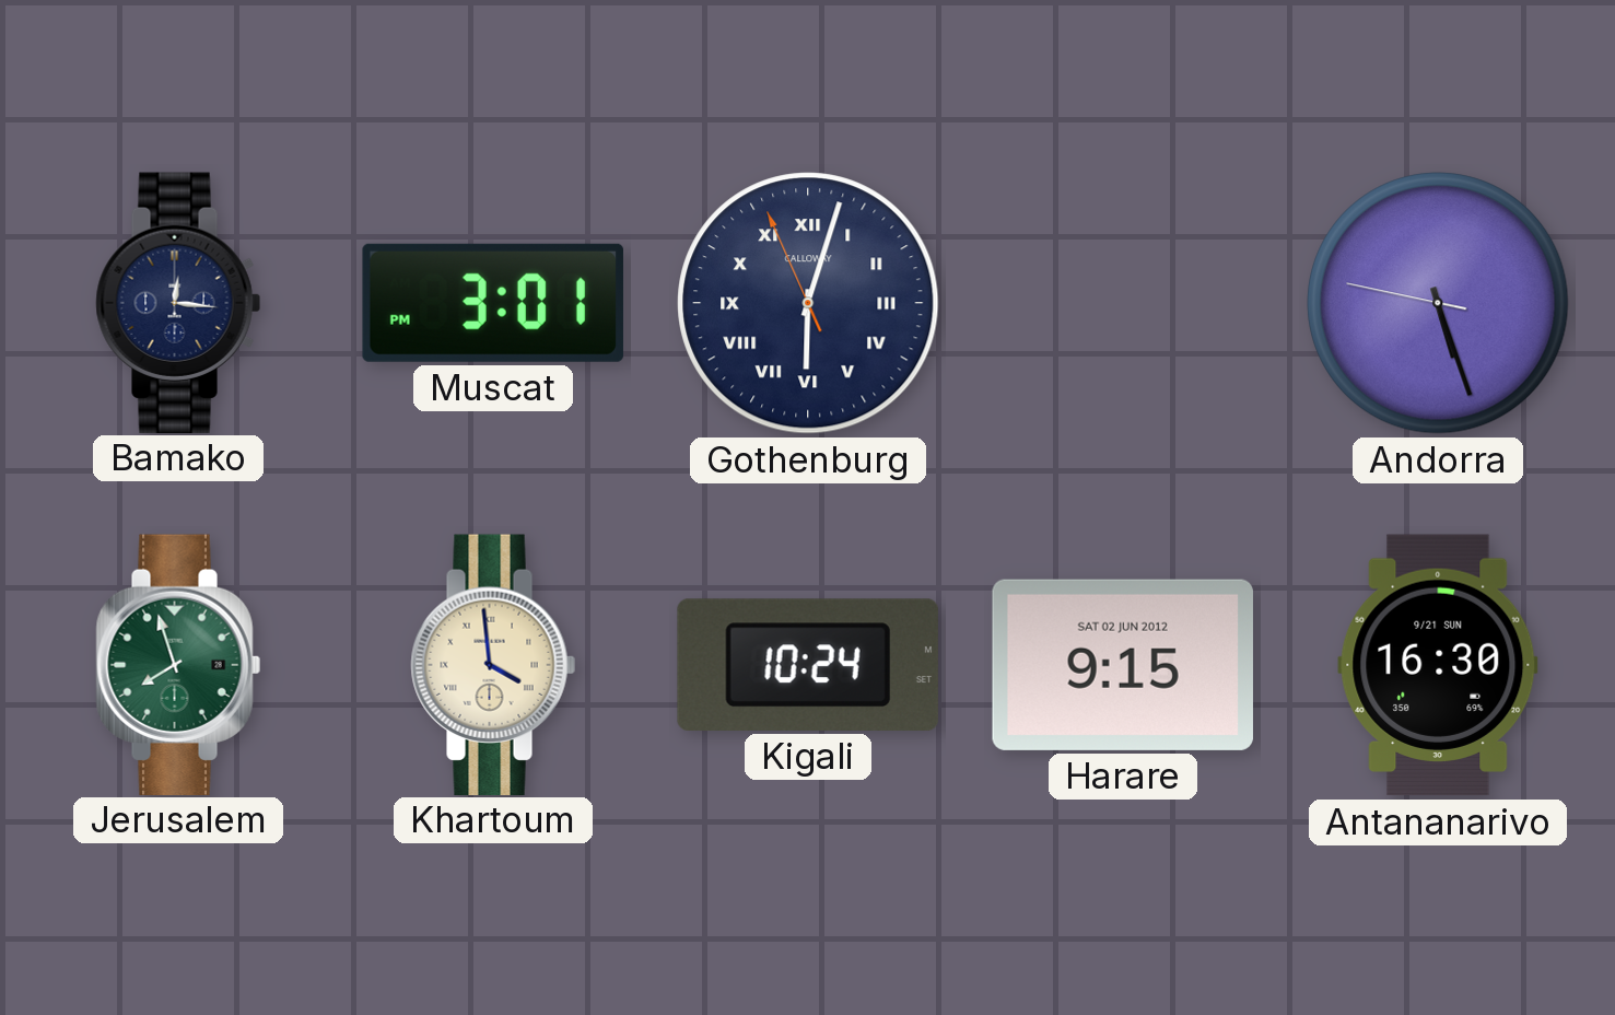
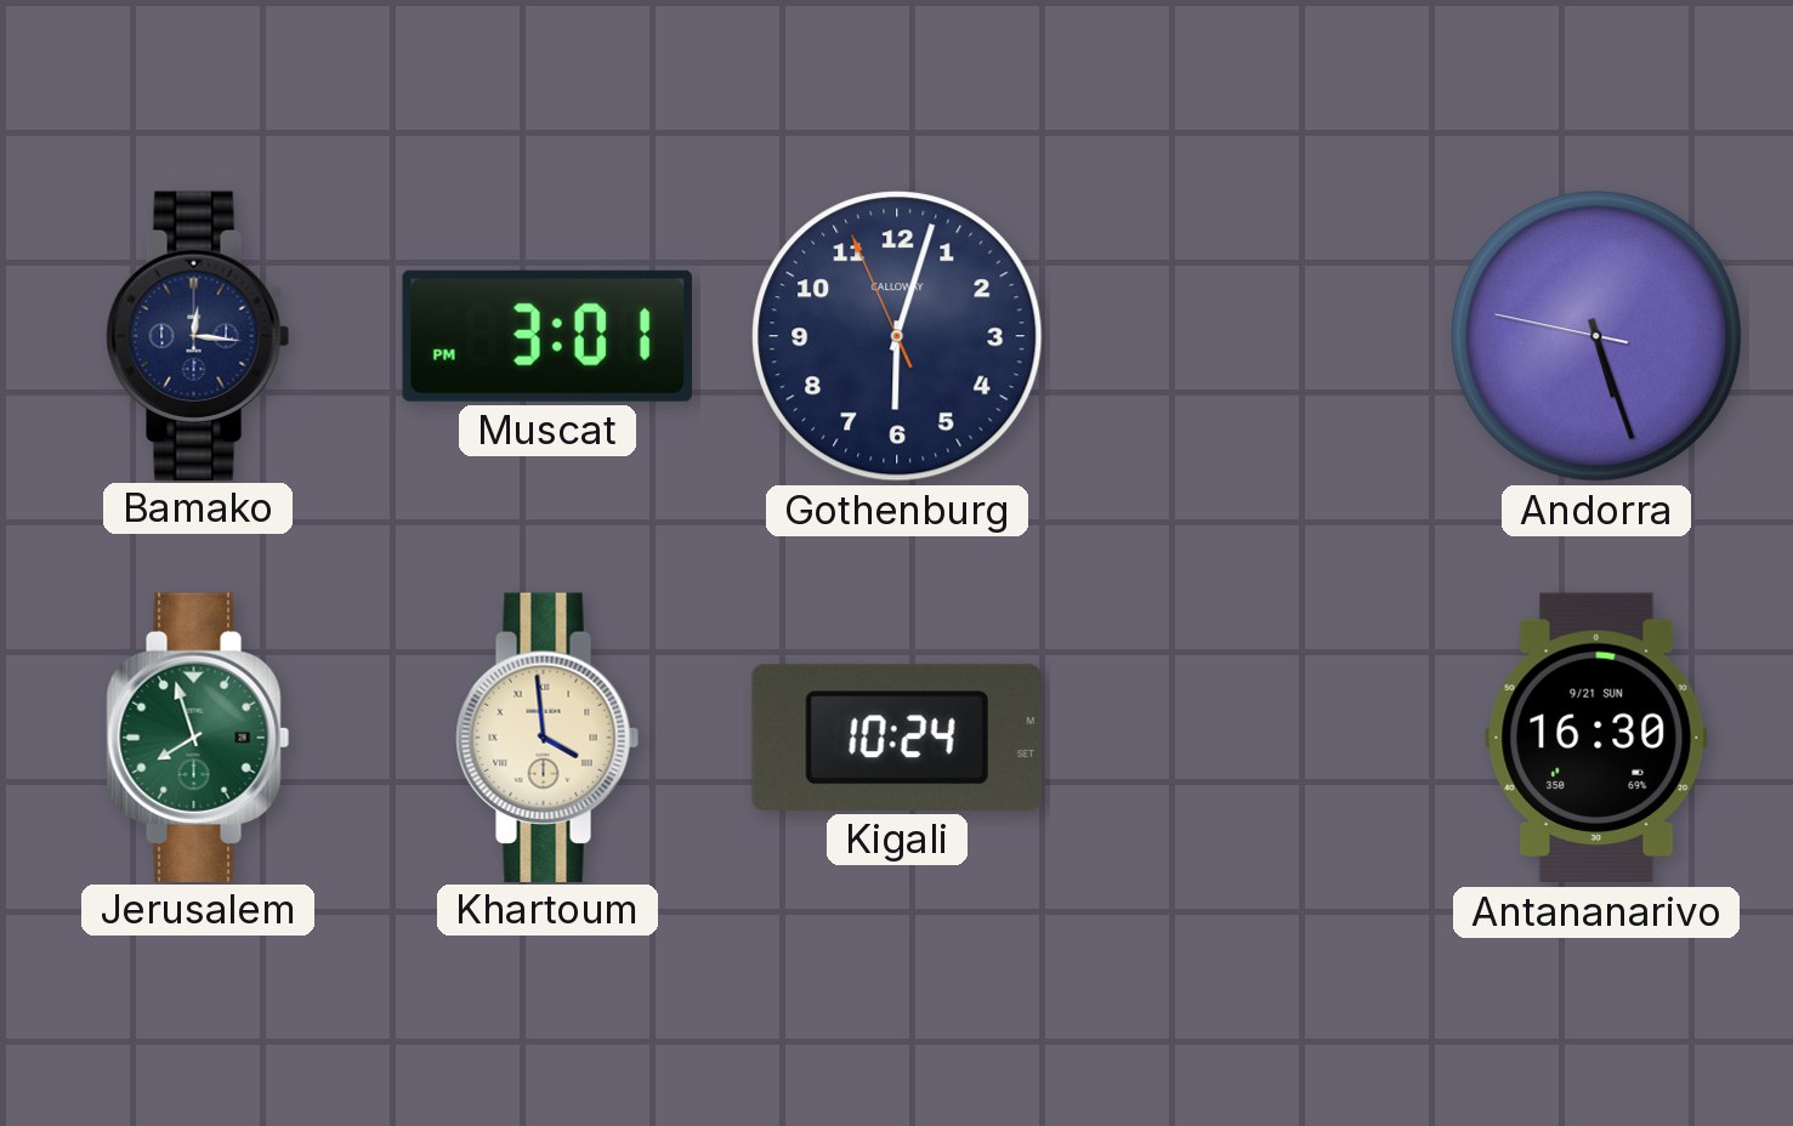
Gothenburg numerals: Roman -> Arabic
Harare: 9:15 -> none
